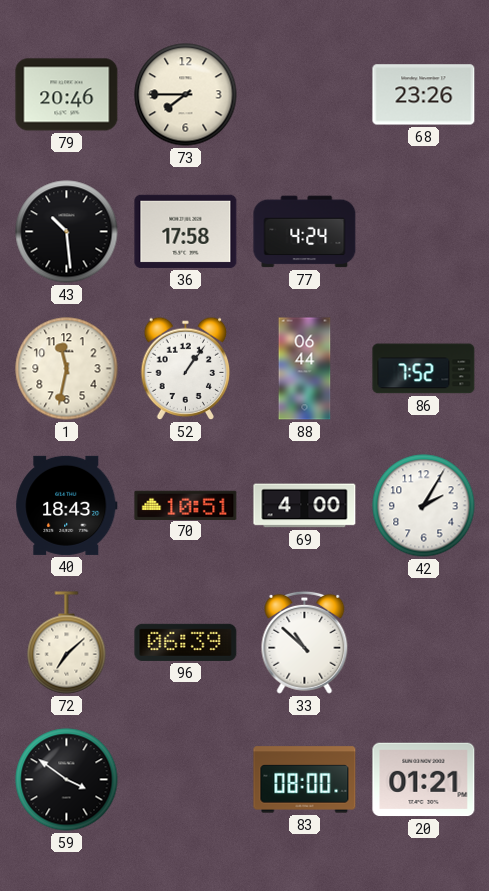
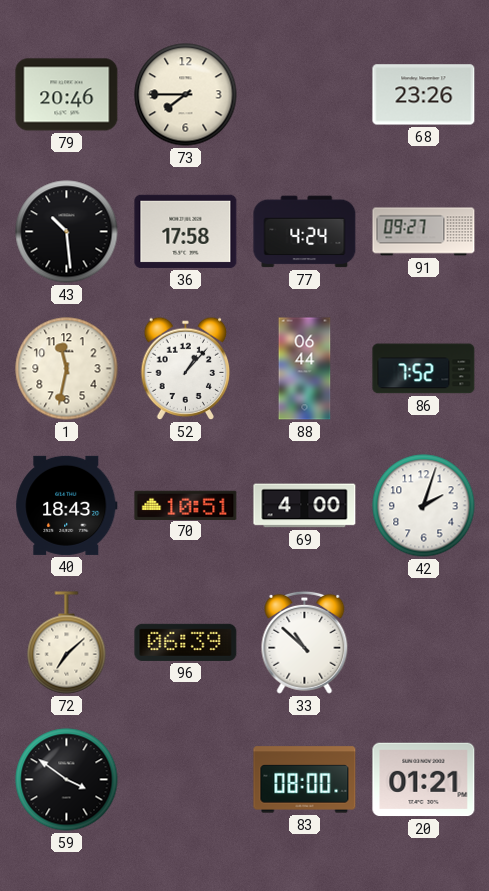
91: none -> 09:27
52: 1:06 -> 1:07
42: 2:05 -> 2:03
